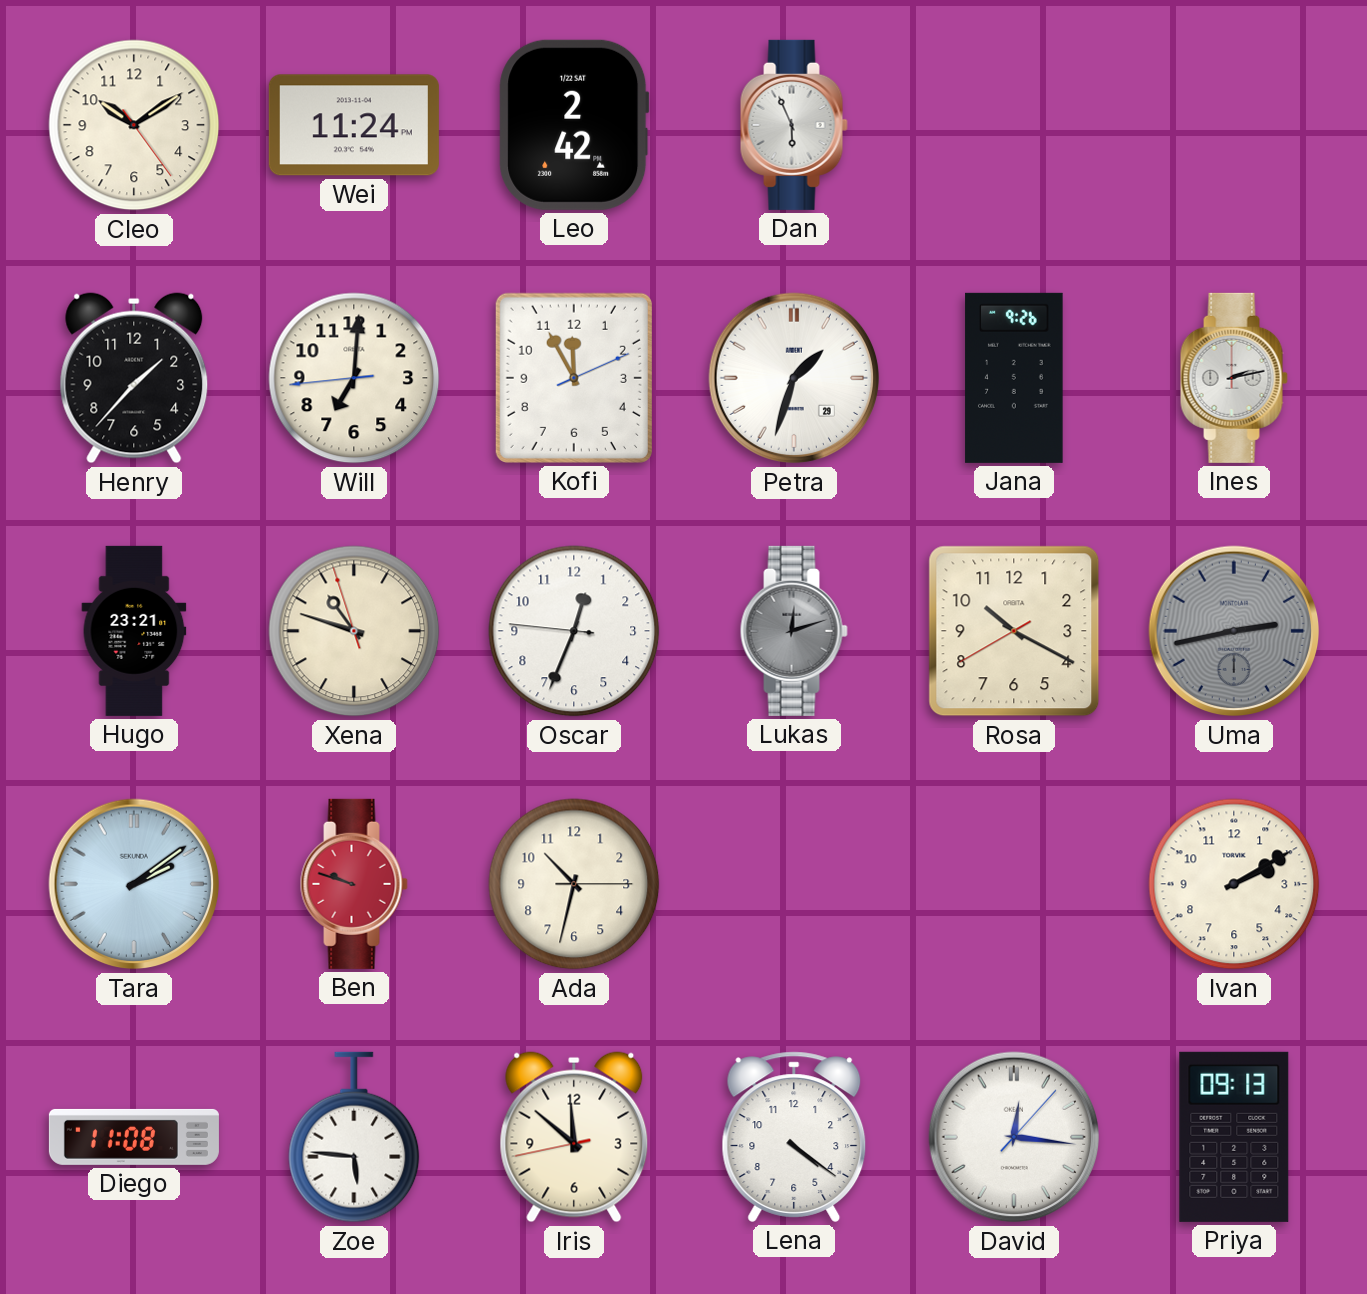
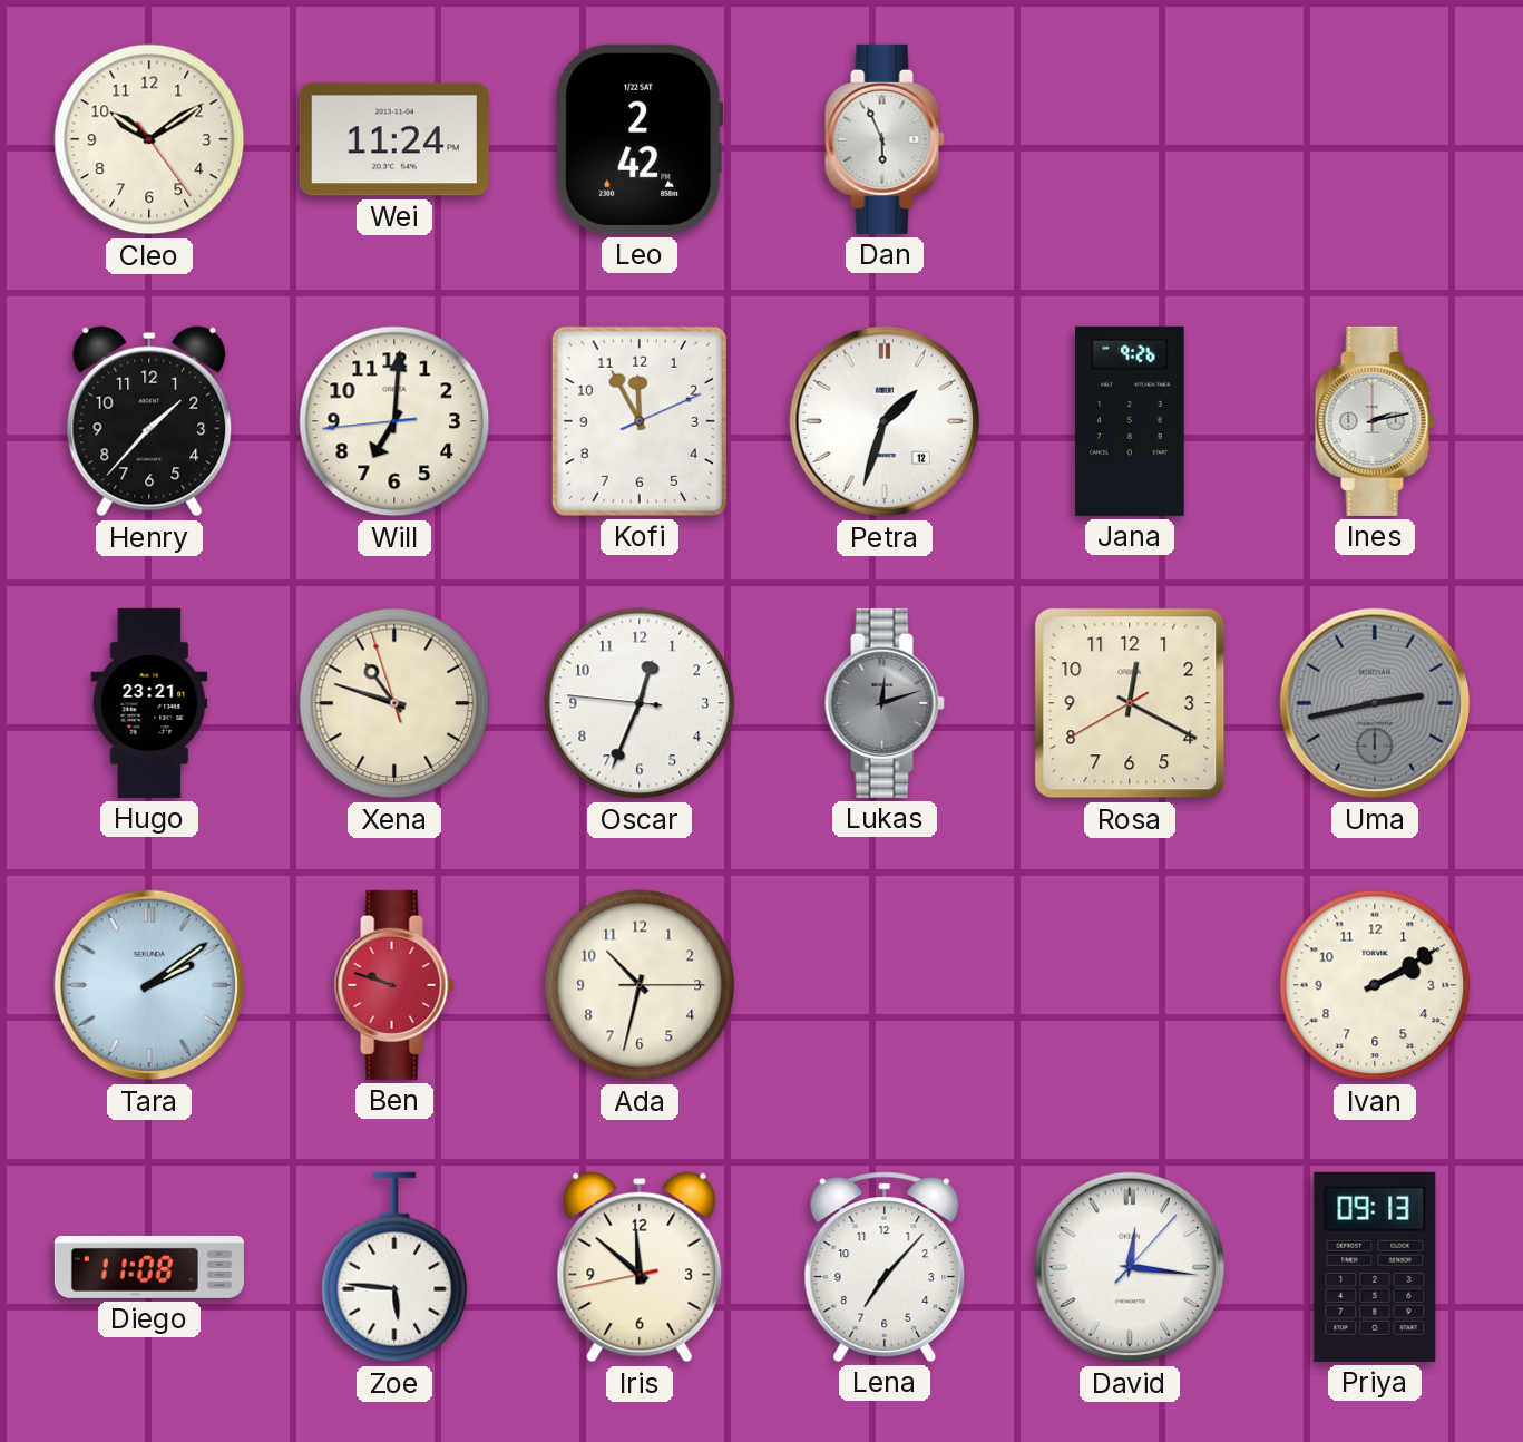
Petra date: 29 -> 12
Rosa: 10:19 -> 12:19
Lena: 4:21 -> 7:07
